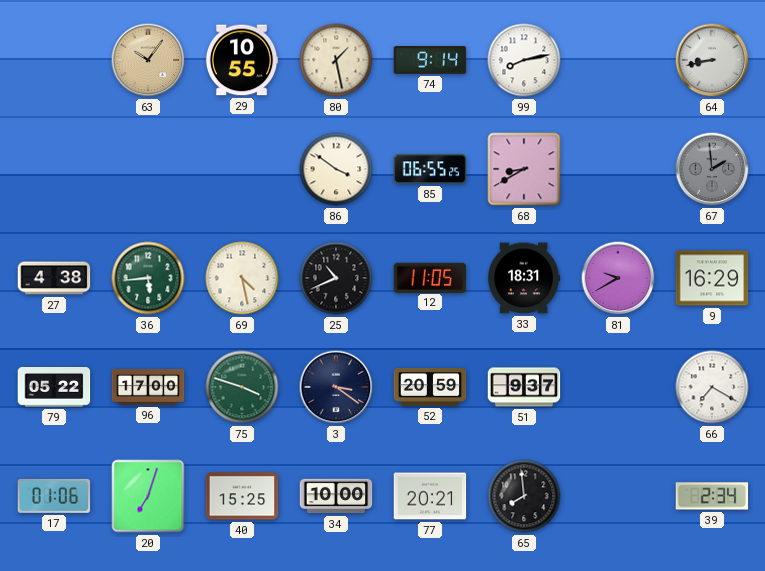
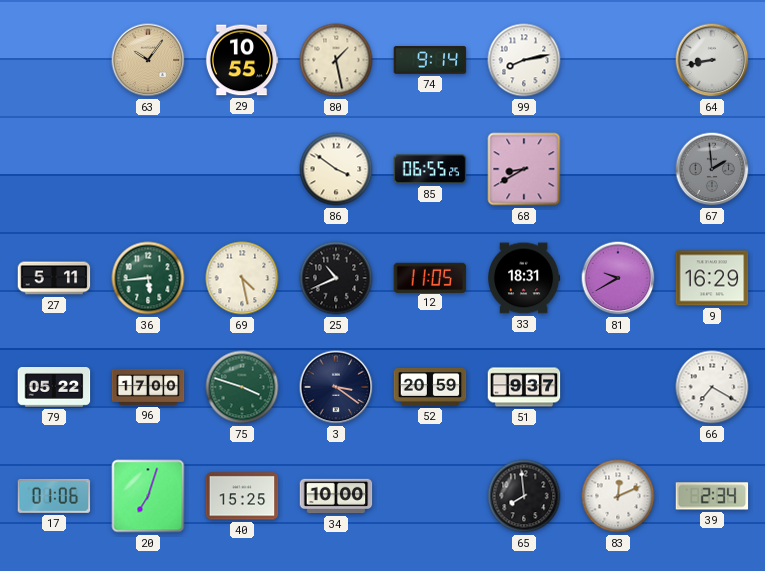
27: 4:38 -> 5:11
77: 20:21 -> none
83: none -> 12:11
